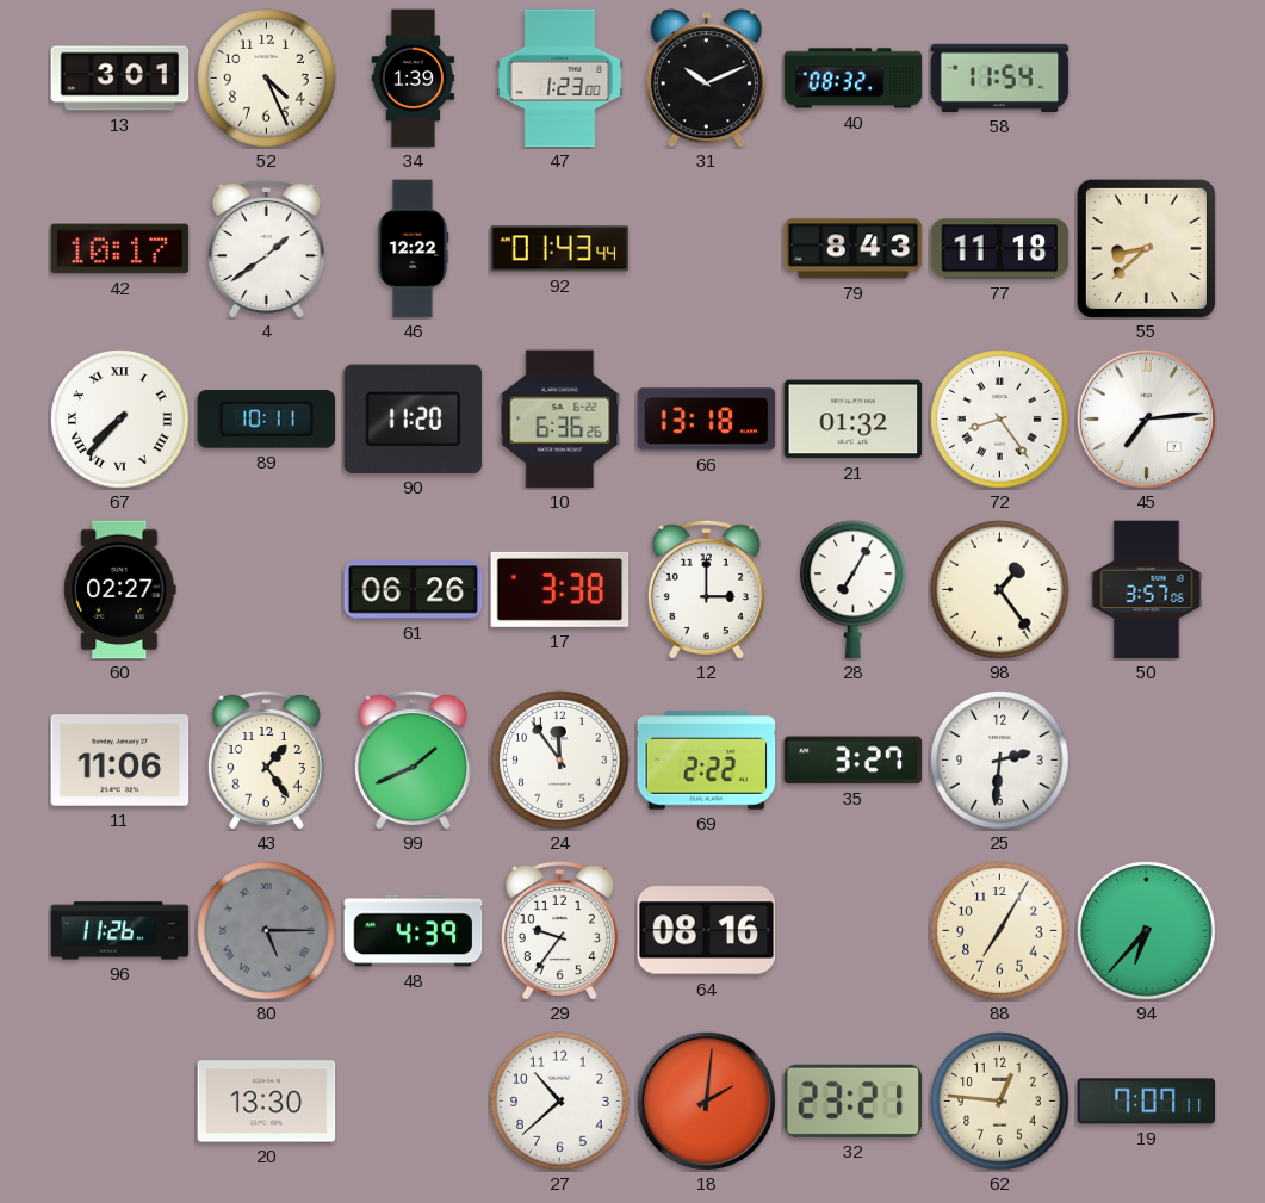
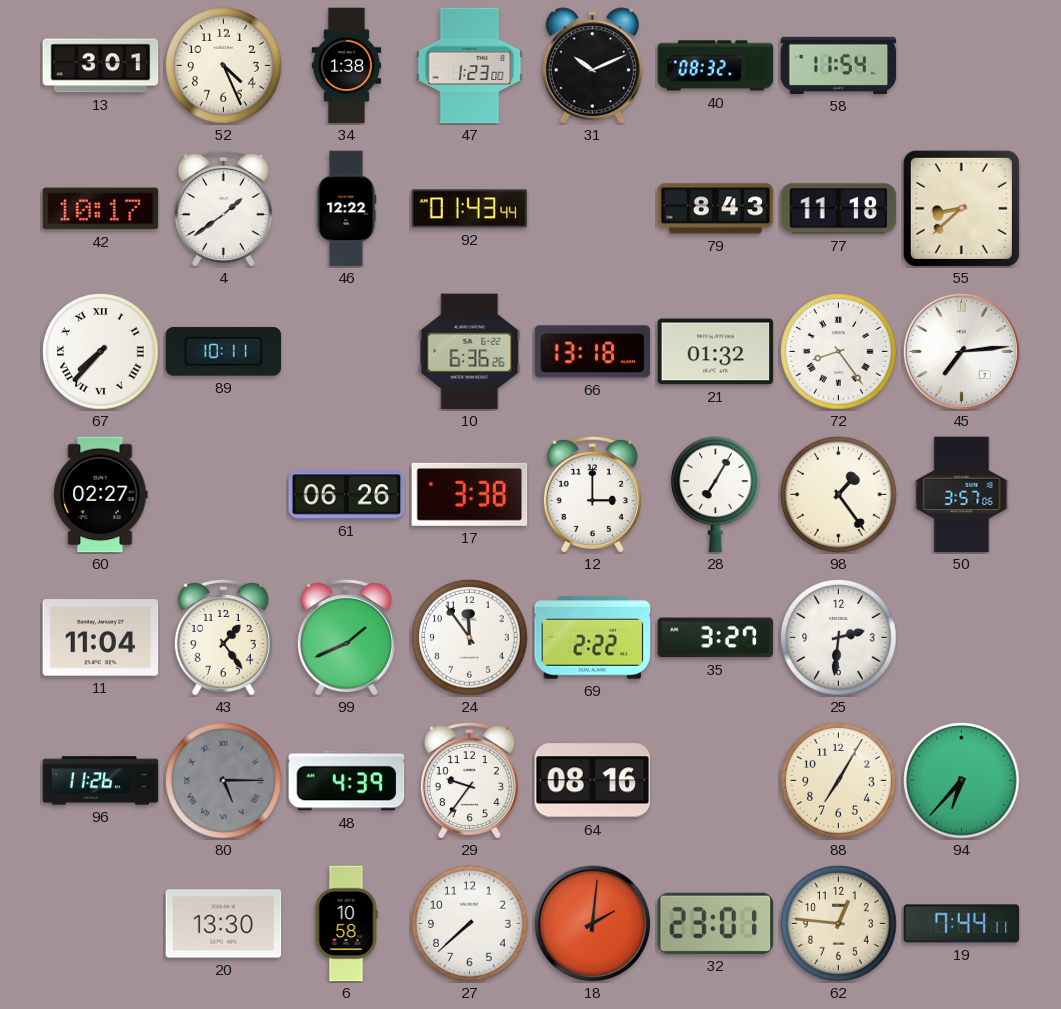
34: 1:39 -> 1:38
90: 11:20 -> none
11: 11:06 -> 11:04
6: none -> 10:58
27: 10:38 -> 7:38
32: 23:21 -> 23:01
19: 7:07 -> 7:44
